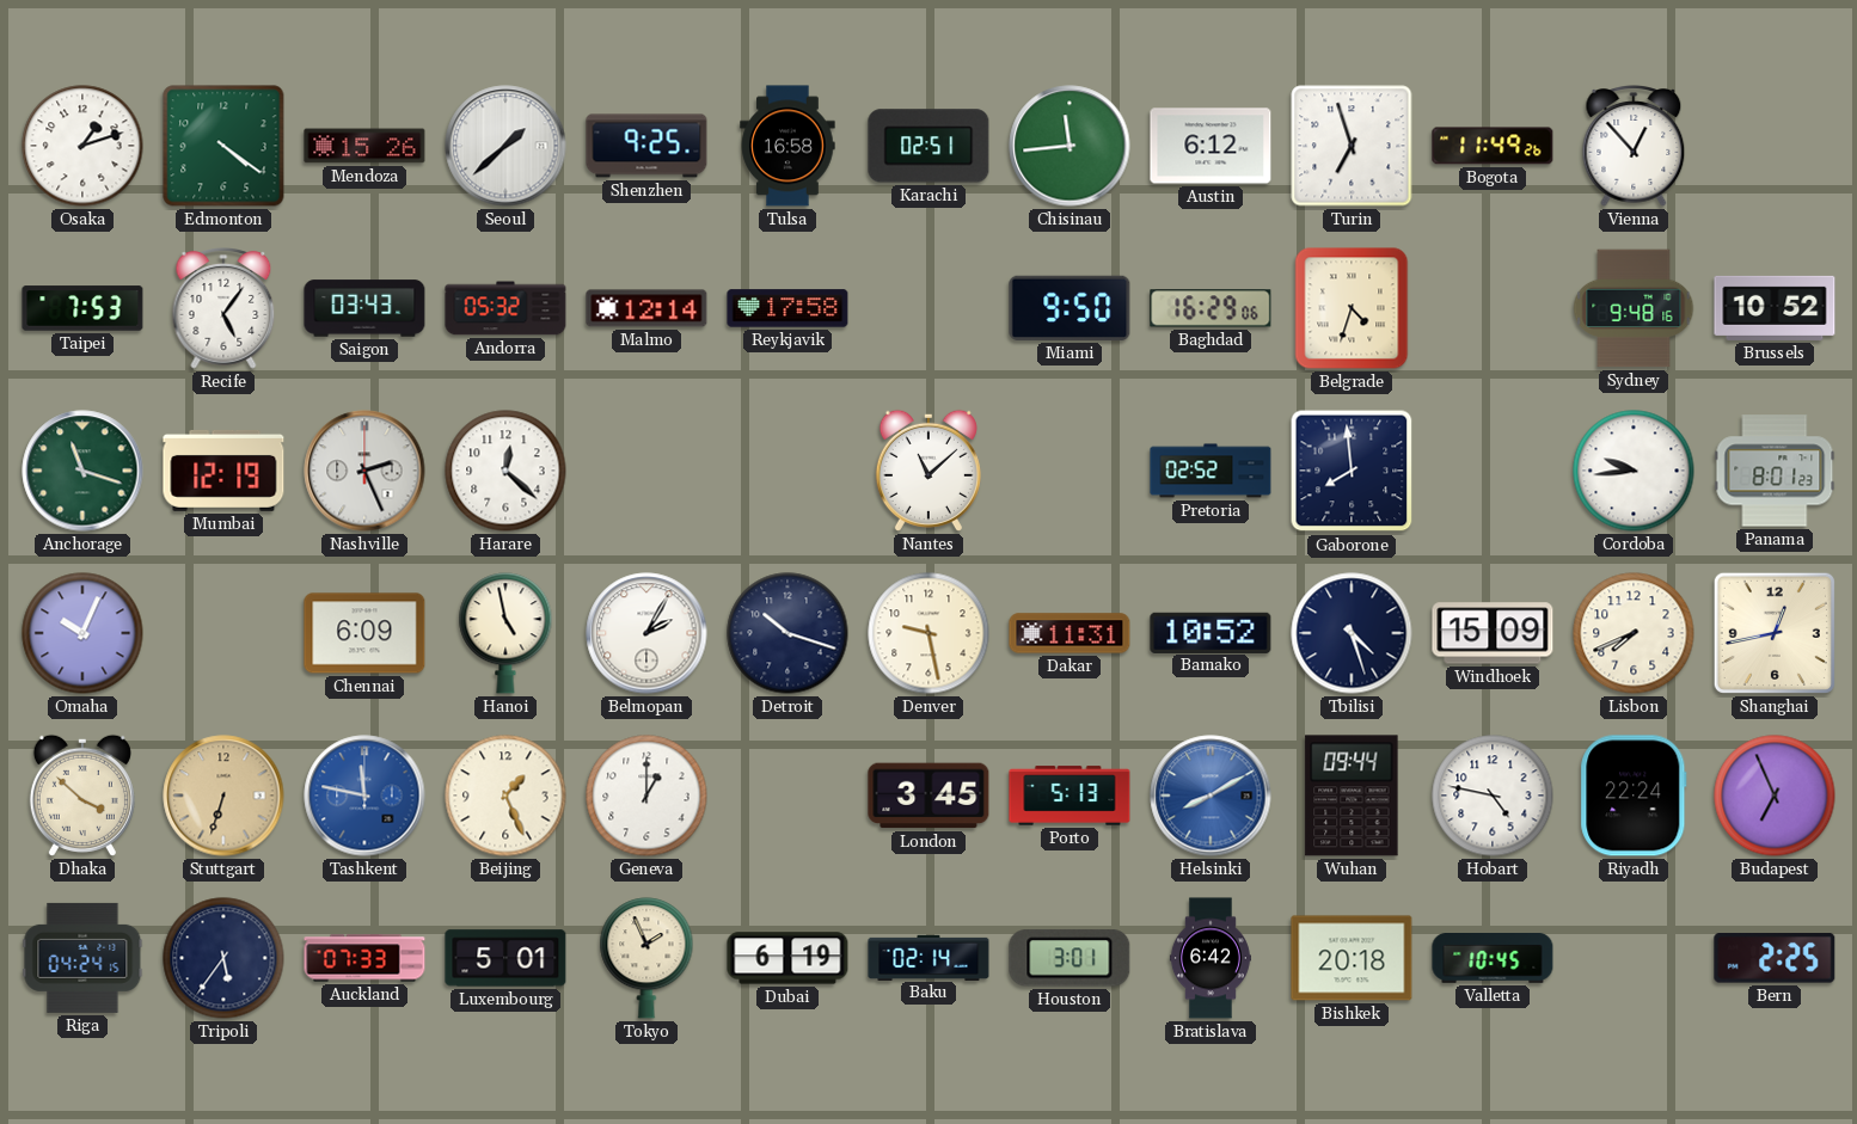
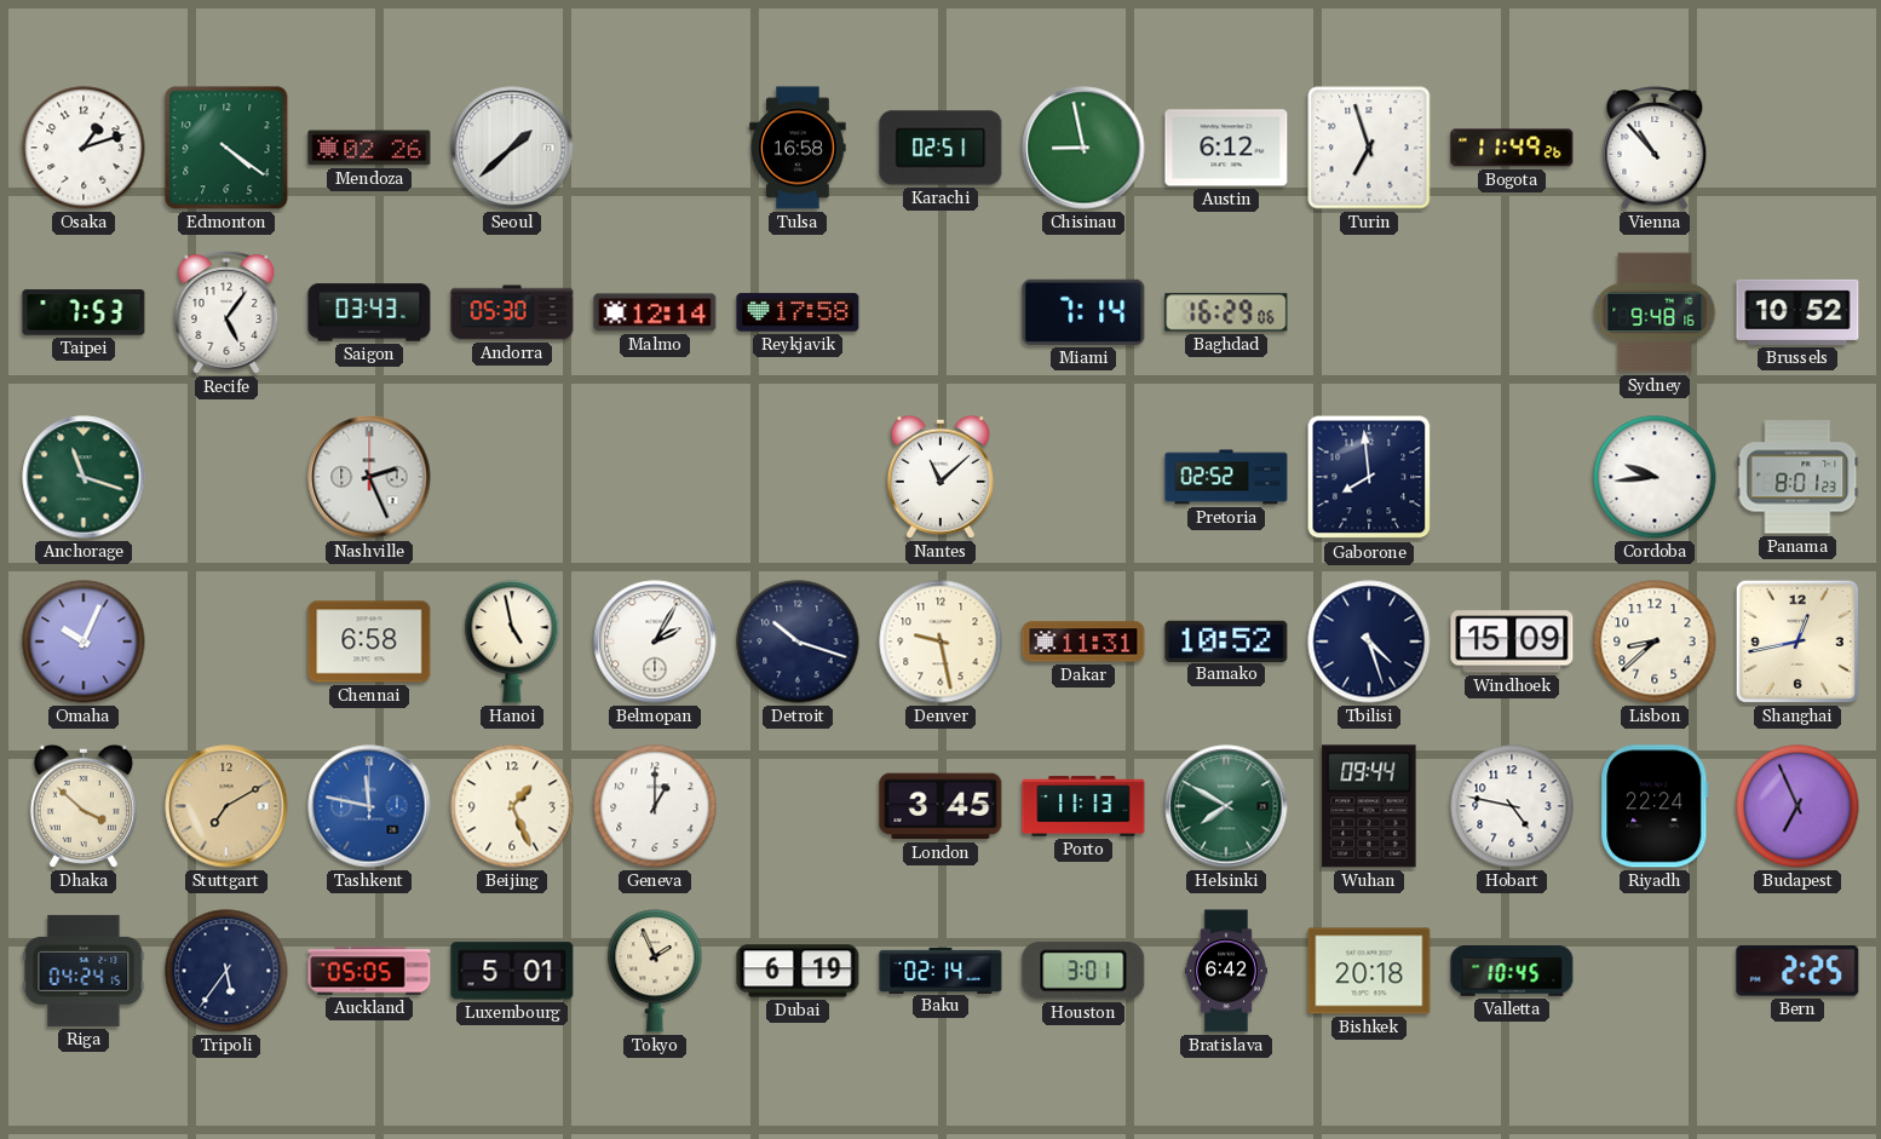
Mendoza: 15:26 -> 02:26
Shenzhen: 9:25 -> none
Chisinau: 11:44 -> 8:58
Vienna: 12:53 -> 10:53
Andorra: 05:32 -> 05:30
Miami: 9:50 -> 7:14
Belgrade: 4:33 -> none
Mumbai: 12:19 -> none
Harare: 12:22 -> none
Chennai: 6:09 -> 6:58
Lisbon: 7:41 -> 8:38
Stuttgart: 6:33 -> 7:10
Porto: 5:13 -> 11:13
Helsinki: 8:10 -> 7:50
Helsinki dial: blue -> green
Auckland: 07:33 -> 05:05
